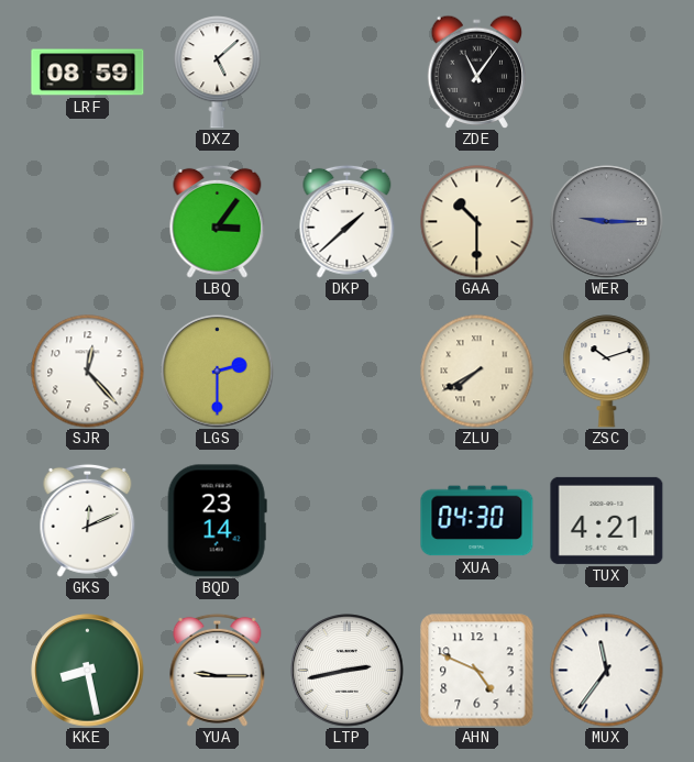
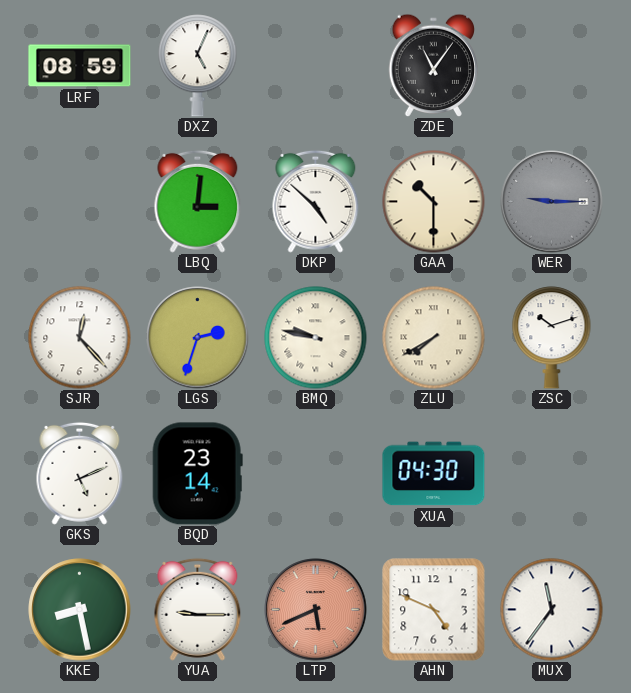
DXZ: 5:08 -> 5:04
LBQ: 3:06 -> 3:01
DKP: 1:38 -> 4:52
LGS: 2:30 -> 2:33
BMQ: none -> 9:47
GKS: 12:11 -> 5:11
TUX: 4:21 -> none
LTP: 2:43 -> 5:41
LTP dial: white -> salmon
